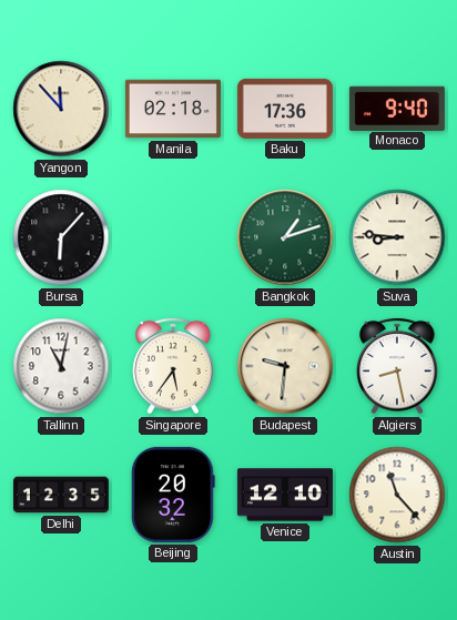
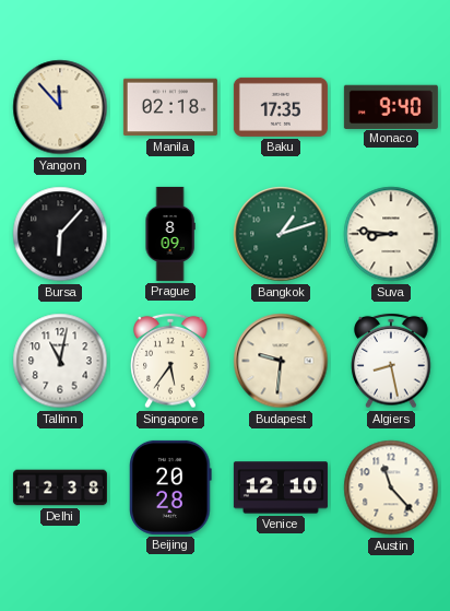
Baku: 17:36 -> 17:35
Prague: none -> 8:09
Delhi: 12:35 -> 12:38
Beijing: 20:32 -> 20:28
